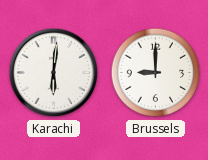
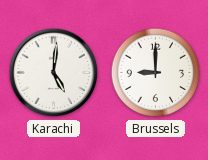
Karachi: 6:01 -> 5:01
